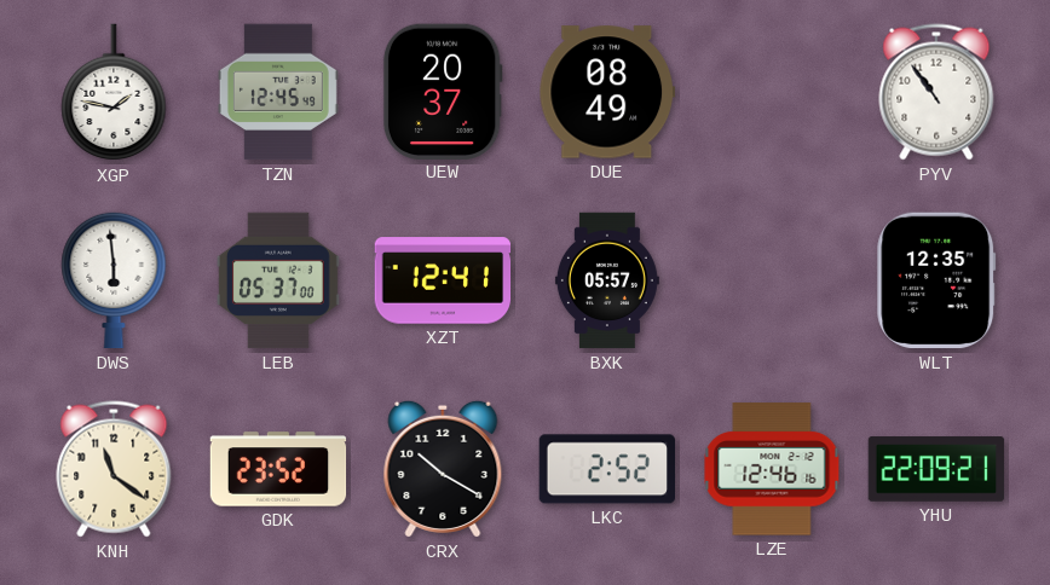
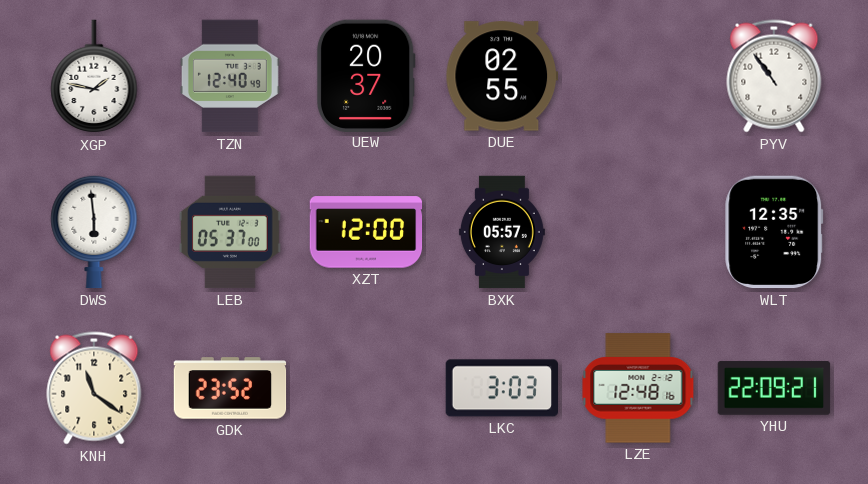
TZN: 12:45 -> 12:40
DUE: 08:49 -> 02:55
XZT: 12:41 -> 12:00
CRX: 10:20 -> none
LKC: 2:52 -> 3:03
LZE: 12:46 -> 12:48
